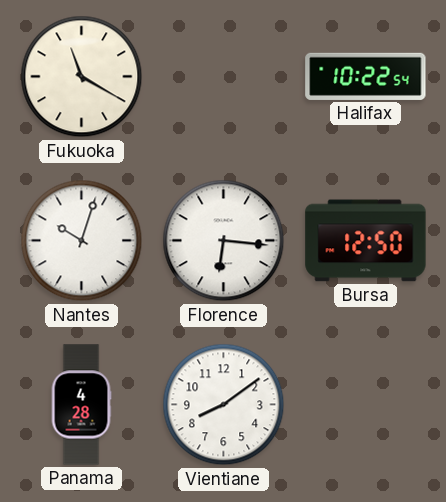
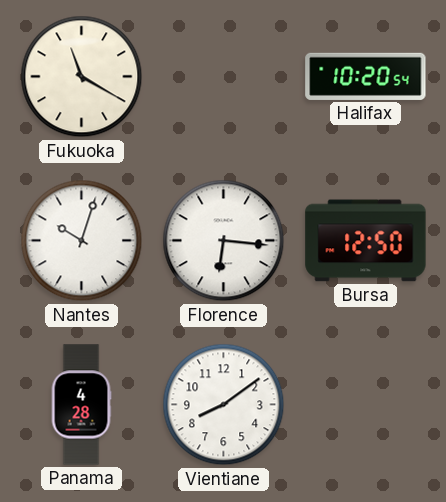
Halifax: 10:22 -> 10:20
